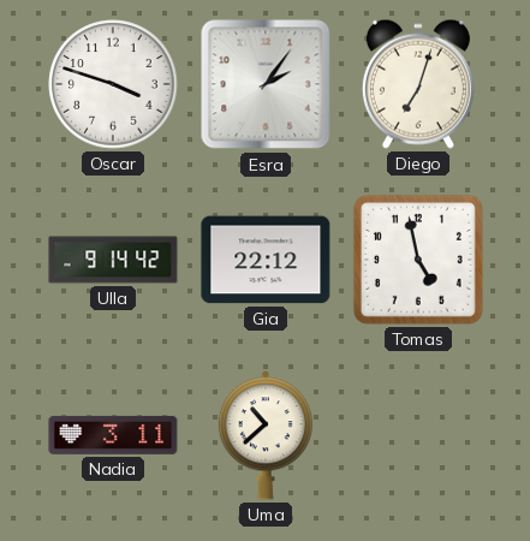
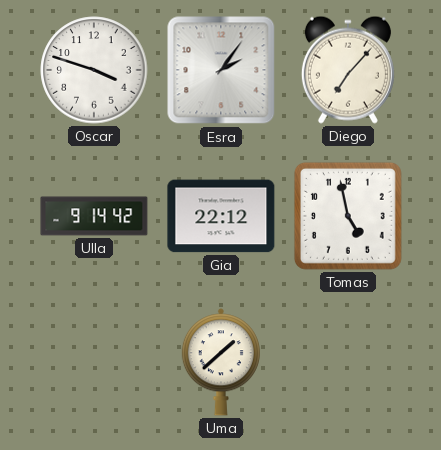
Diego: 7:03 -> 7:07
Nadia: 3:11 -> none
Uma: 10:38 -> 1:38
